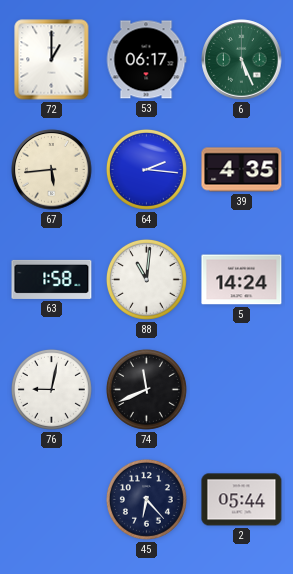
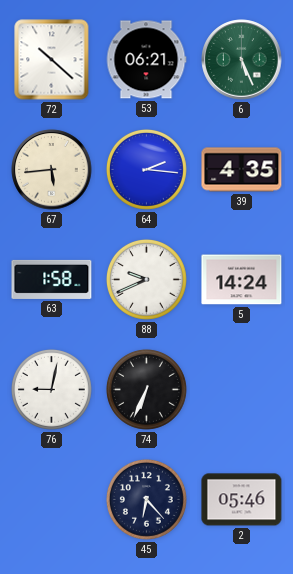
72: 1:00 -> 10:22
53: 06:17 -> 06:21
88: 11:01 -> 9:41
74: 11:41 -> 6:34
2: 05:44 -> 05:46
